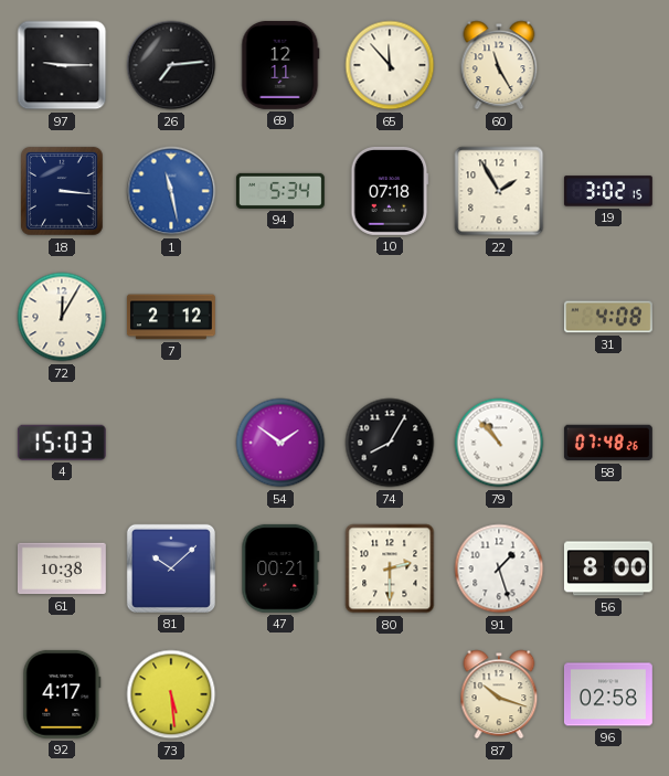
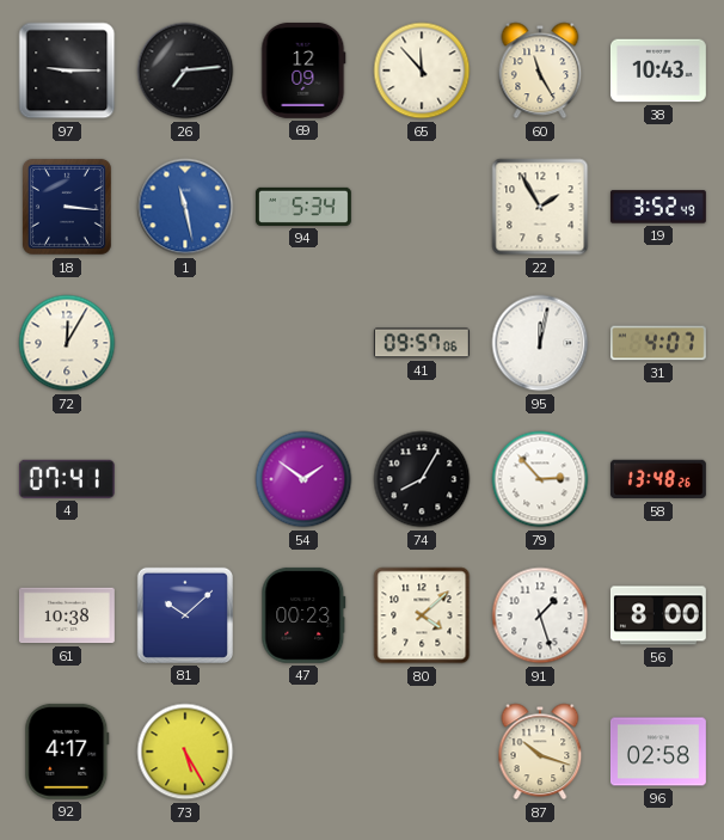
69: 12:11 -> 12:09
38: none -> 10:43
10: 07:18 -> none
19: 3:02 -> 3:52
7: 2:12 -> none
41: none -> 09:57
95: none -> 12:02
31: 4:08 -> 4:07
4: 15:03 -> 07:41
79: 10:53 -> 2:53
58: 07:48 -> 13:48
47: 00:21 -> 00:23
80: 2:30 -> 4:08
73: 5:29 -> 5:25
